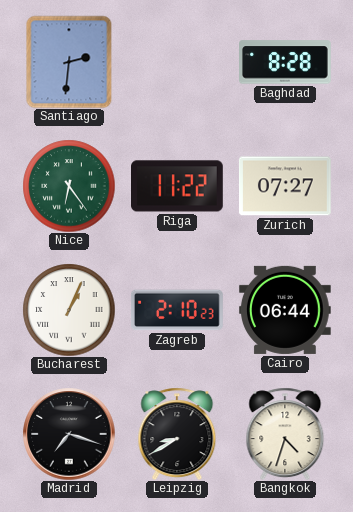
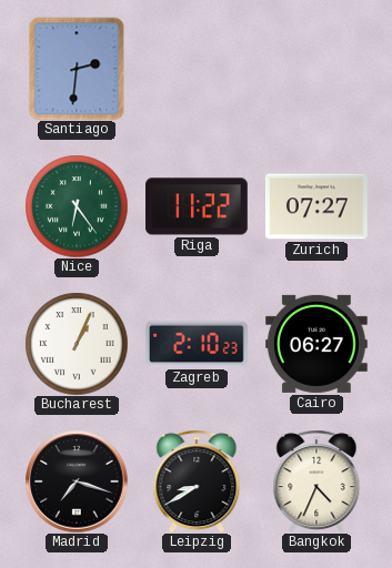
Baghdad: 8:28 -> none
Cairo: 06:44 -> 06:27
Bangkok: 4:33 -> 4:34
